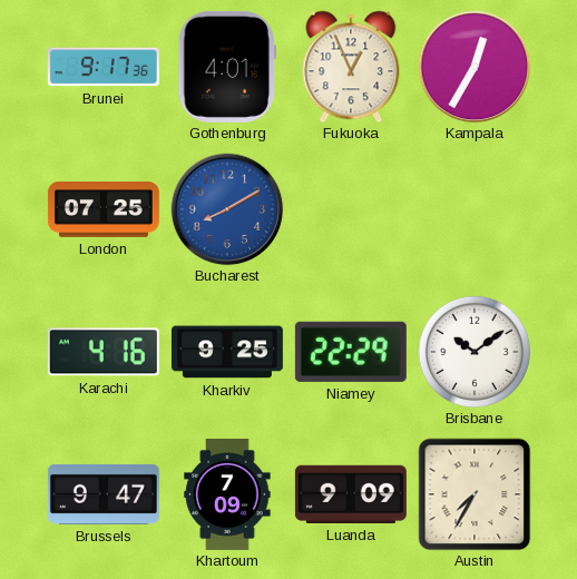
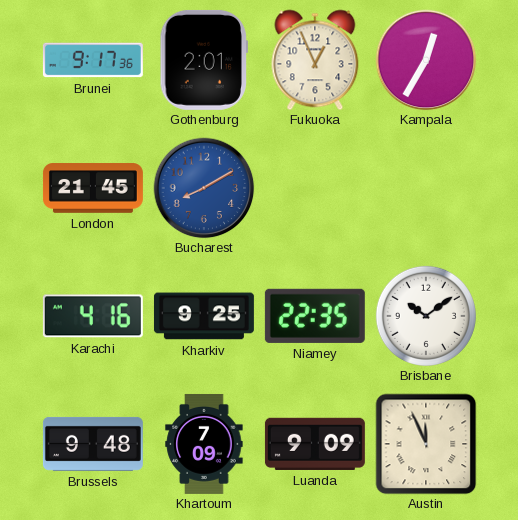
Gothenburg: 4:01 -> 2:01
London: 07:25 -> 21:45
Niamey: 22:29 -> 22:35
Brussels: 9:47 -> 9:48
Austin: 7:35 -> 11:56
